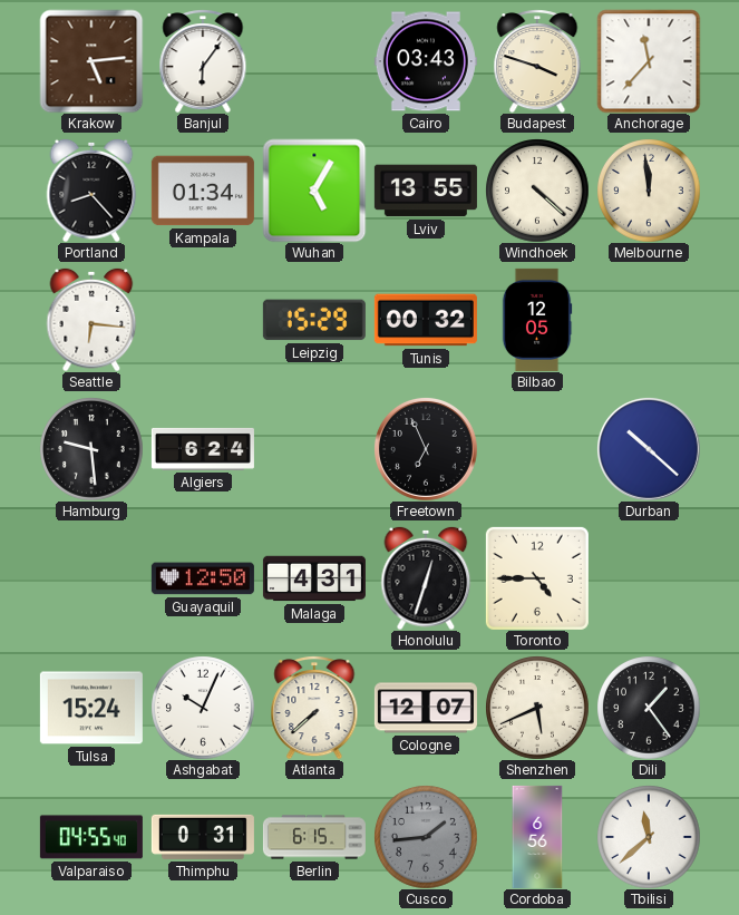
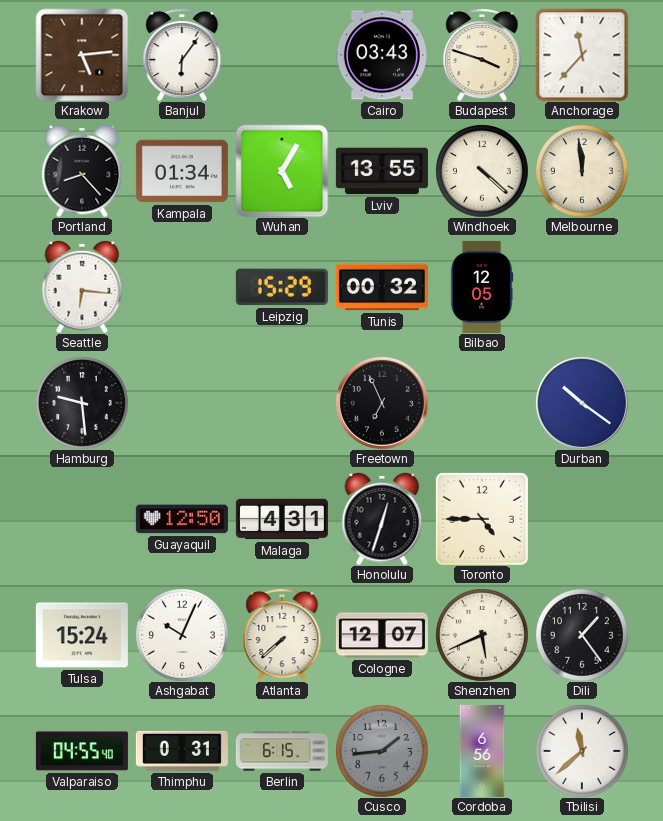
Algiers: 6:24 -> none
Durban: 10:22 -> 10:21
